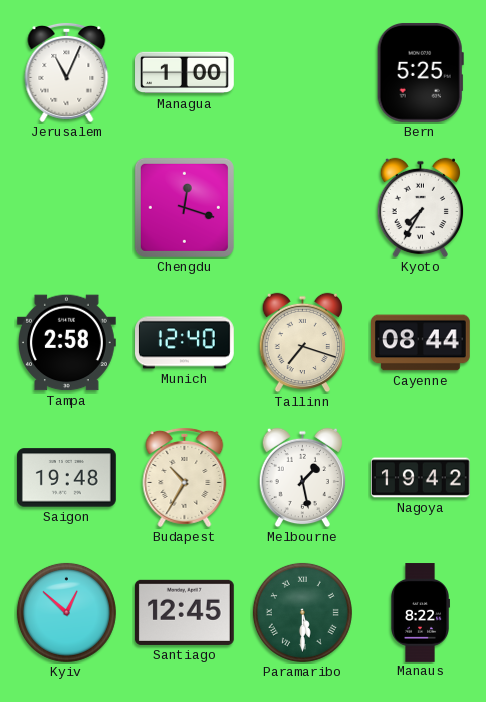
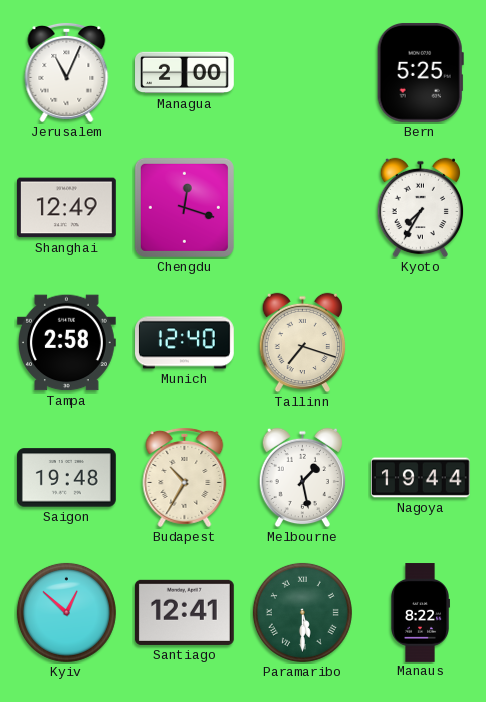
Managua: 1:00 -> 2:00
Shanghai: none -> 12:49
Cayenne: 08:44 -> none
Nagoya: 19:42 -> 19:44
Santiago: 12:45 -> 12:41
